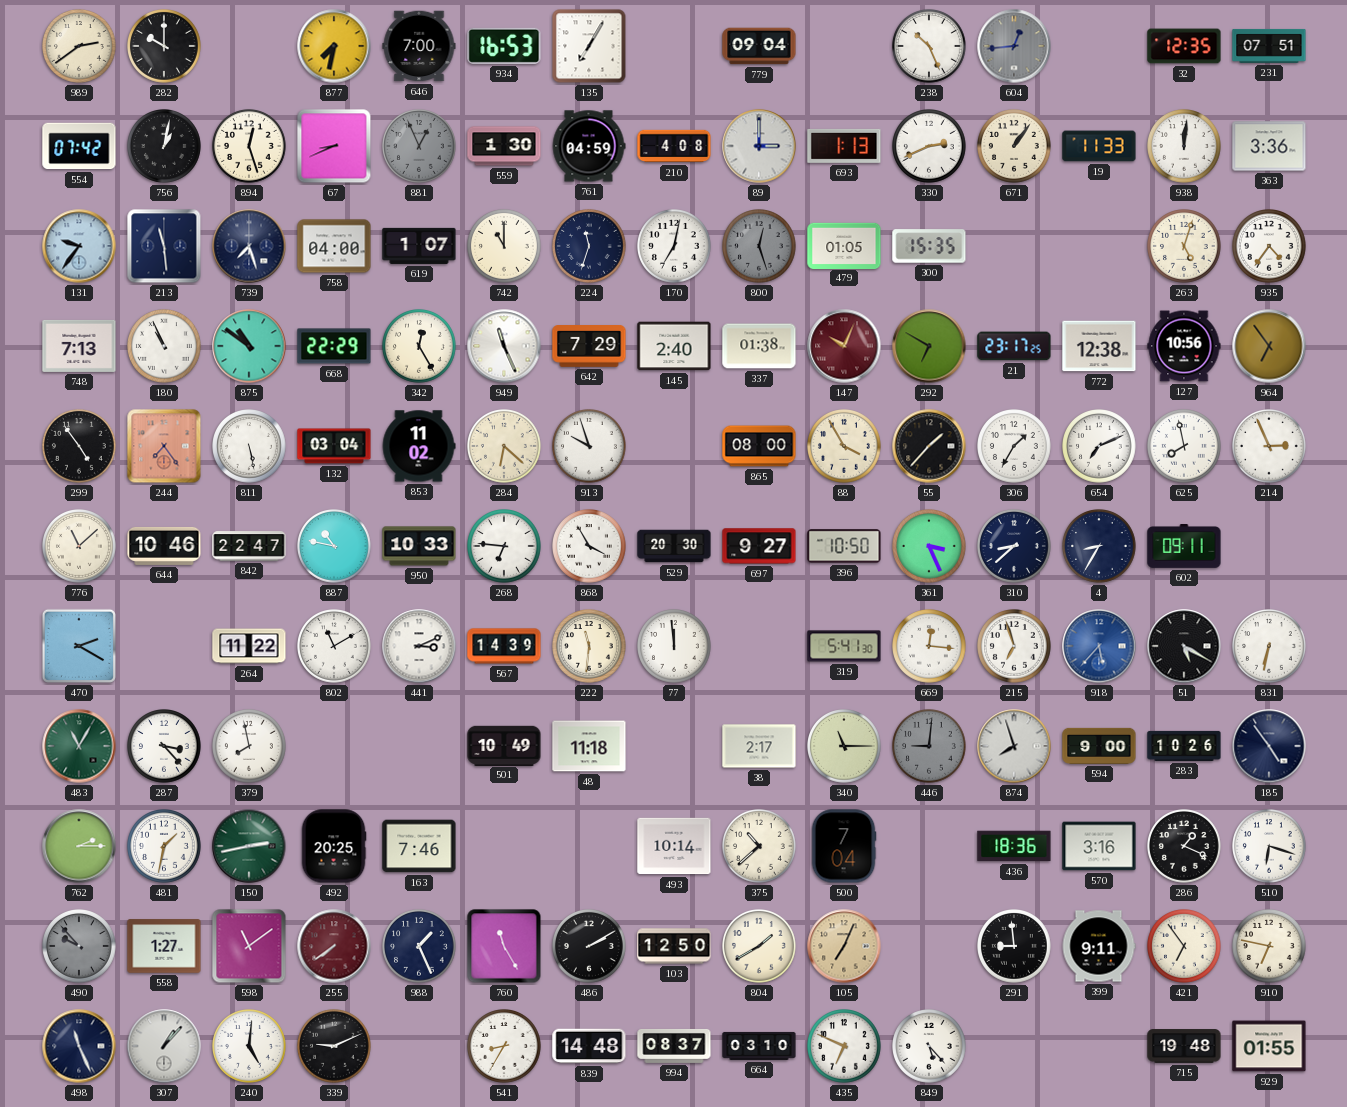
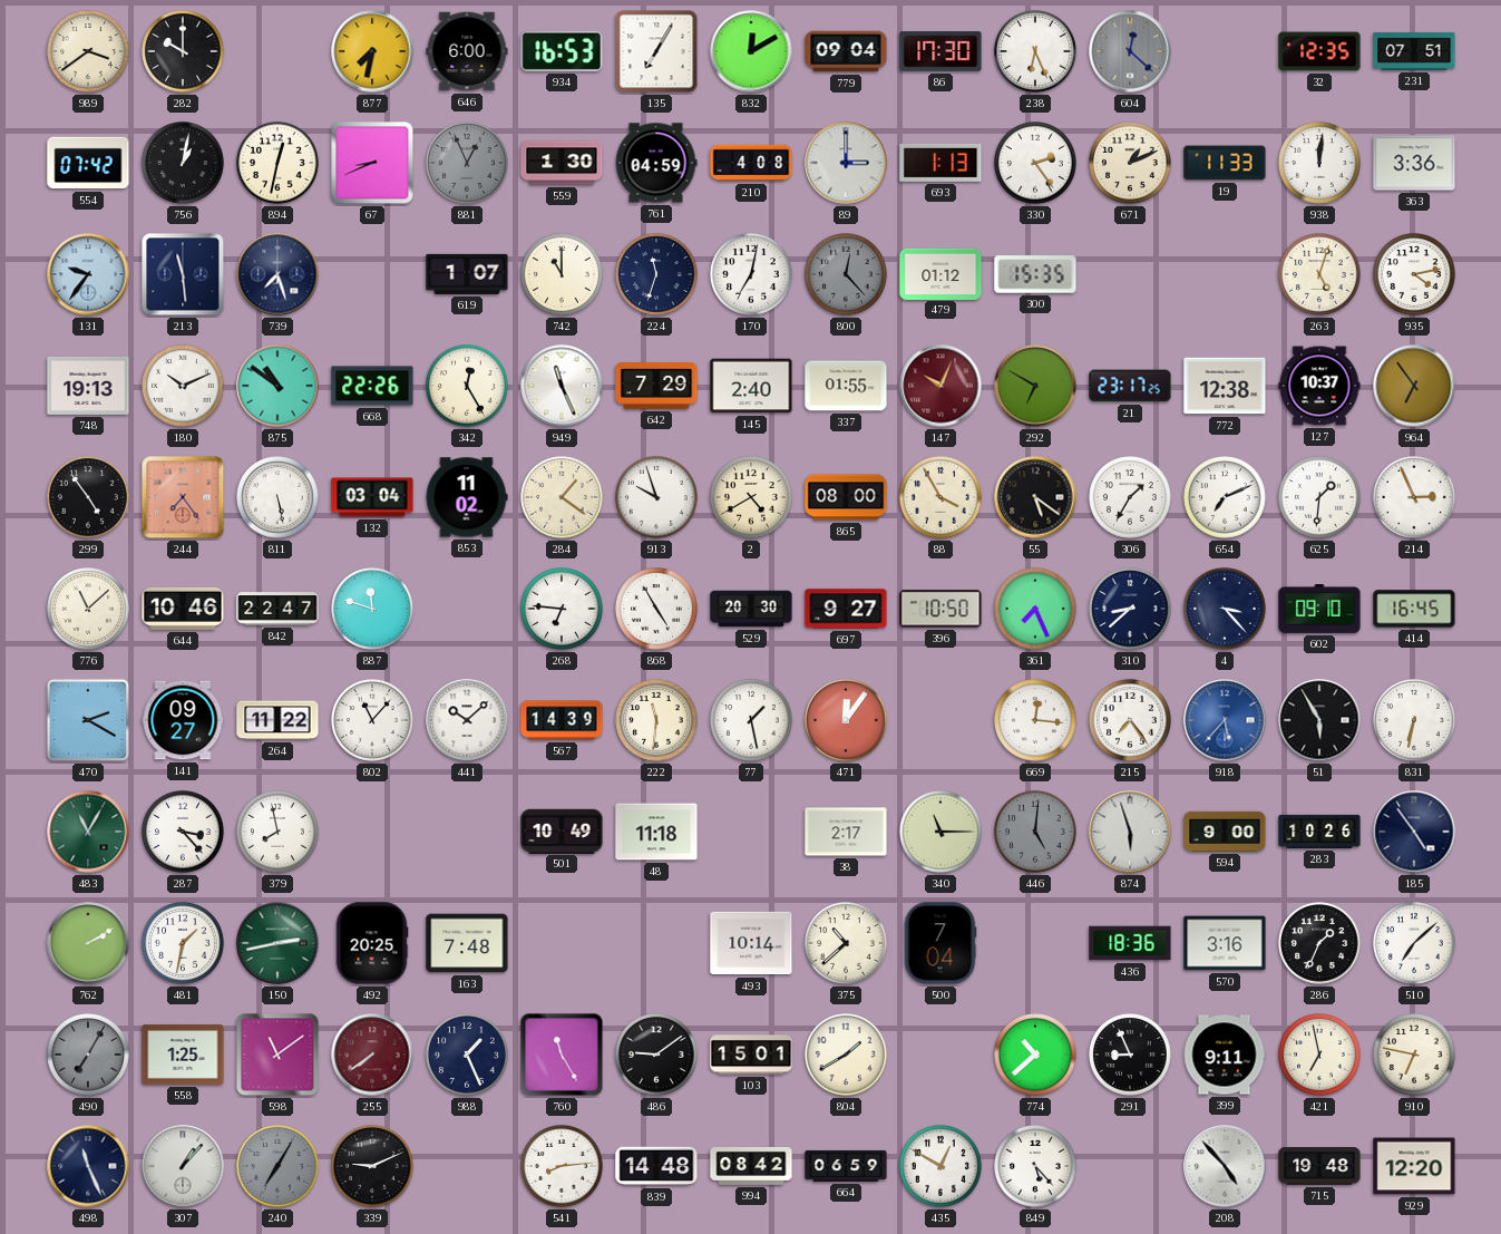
989: 2:39 -> 3:39
646: 7:00 -> 6:00
832: none -> 12:10
86: none -> 17:30
238: 10:26 -> 6:26
604: 12:44 -> 12:22
894: 12:27 -> 12:32
330: 2:41 -> 2:24
671: 1:06 -> 1:11
758: 04:00 -> none
800: 12:27 -> 12:23
479: 01:05 -> 01:12
935: 4:36 -> 4:13
748: 7:13 -> 19:13
180: 10:56 -> 10:11
668: 22:29 -> 22:26
337: 01:38 -> 01:55
127: 10:56 -> 10:37
284: 6:22 -> 1:21
2: none -> 4:40
55: 1:37 -> 5:21
625: 7:58 -> 1:31
887: 10:47 -> 11:48
950: 10:33 -> none
868: 3:55 -> 4:55
361: 3:26 -> 7:26
4: 8:35 -> 3:23
602: 09:11 -> 09:10
414: none -> 16:45
141: none -> 09:27
802: 11:10 -> 11:07
441: 3:11 -> 10:08
77: 11:59 -> 1:28
471: none -> 12:06
319: 5:41 -> none
215: 6:57 -> 7:24
51: 5:20 -> 5:55
446: 9:01 -> 5:01
874: 7:57 -> 5:57
762: 2:15 -> 2:10
163: 7:46 -> 7:48
286: 1:19 -> 1:34
510: 6:18 -> 7:08
490: 9:53 -> 7:05
558: 1:27 -> 1:25
486: 2:10 -> 9:09
103: 12:50 -> 15:01
105: 7:04 -> none
774: none -> 10:38
291: 8:59 -> 8:56
421: 6:54 -> 6:58
240: 5:01 -> 7:05
240 dial: white -> grey
541: 8:35 -> 8:14
994: 08:37 -> 08:42
664: 03:10 -> 06:59
435: 6:49 -> 12:50
208: none -> 4:53
929: 01:55 -> 12:20
